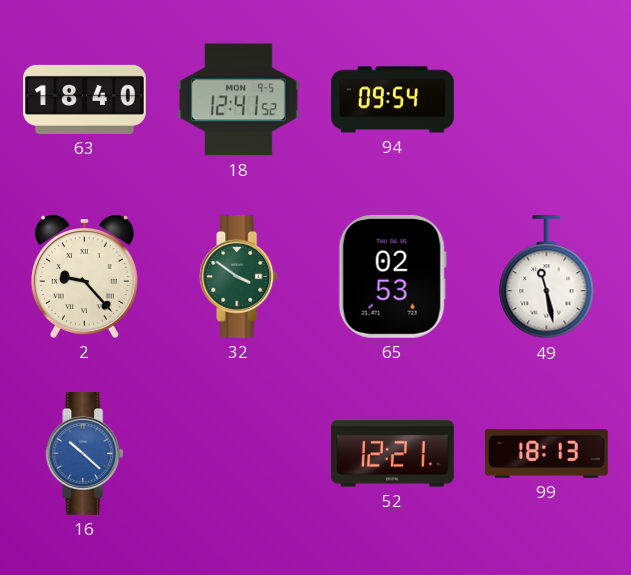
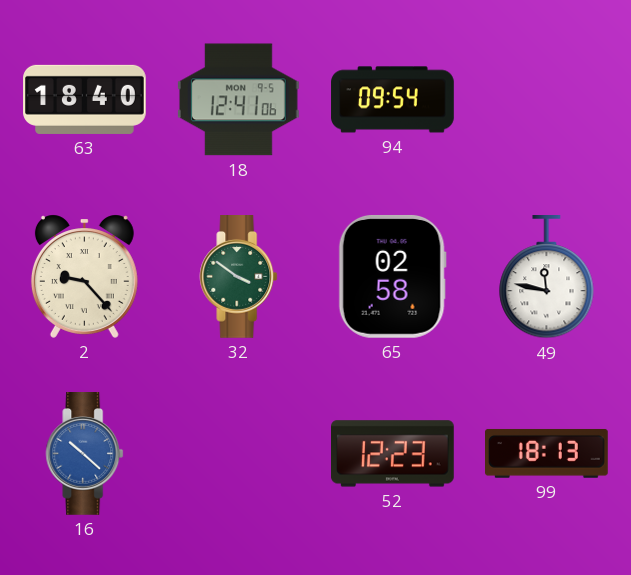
18: 12:41:52 -> 12:41:06
65: 02:53 -> 02:58
49: 11:28 -> 11:47
52: 12:21 -> 12:23
